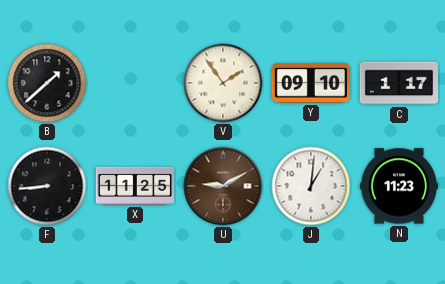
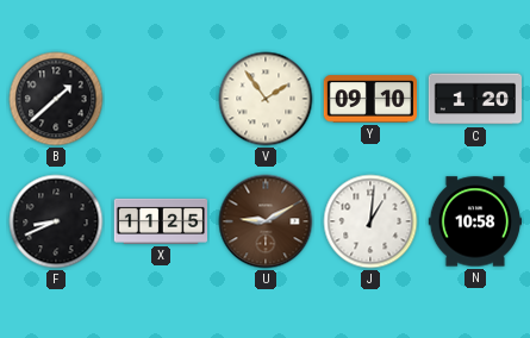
C: 1:17 -> 1:20
F: 8:44 -> 8:41
N: 11:23 -> 10:58
